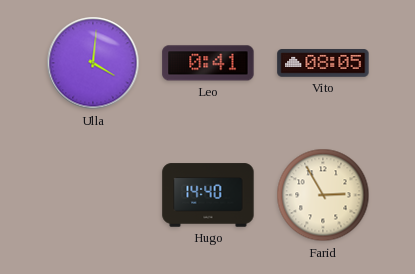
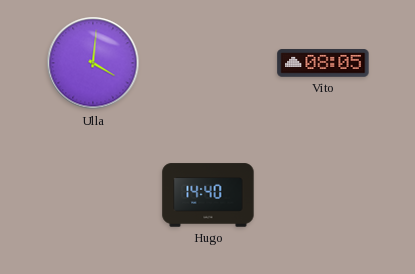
Leo: 0:41 -> none
Farid: 2:55 -> none
